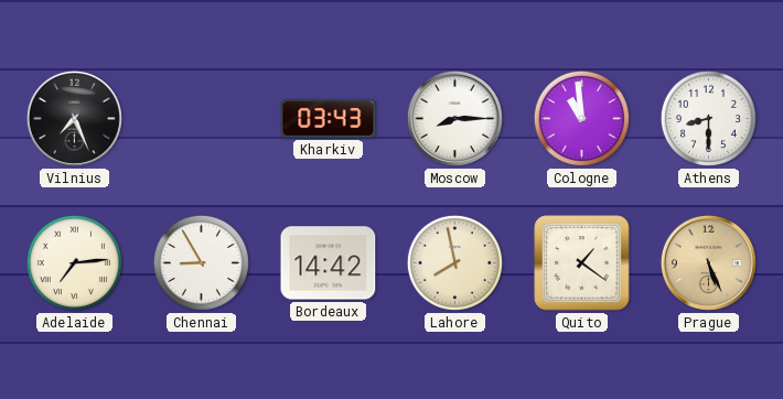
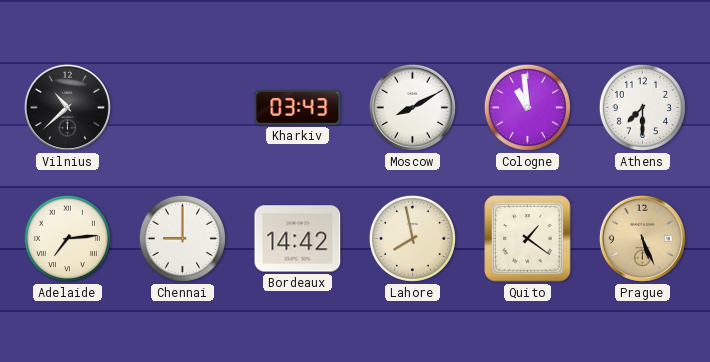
Vilnius: 7:26 -> 10:38
Moscow: 8:15 -> 8:10
Athens: 8:30 -> 7:30
Chennai: 8:55 -> 9:00
